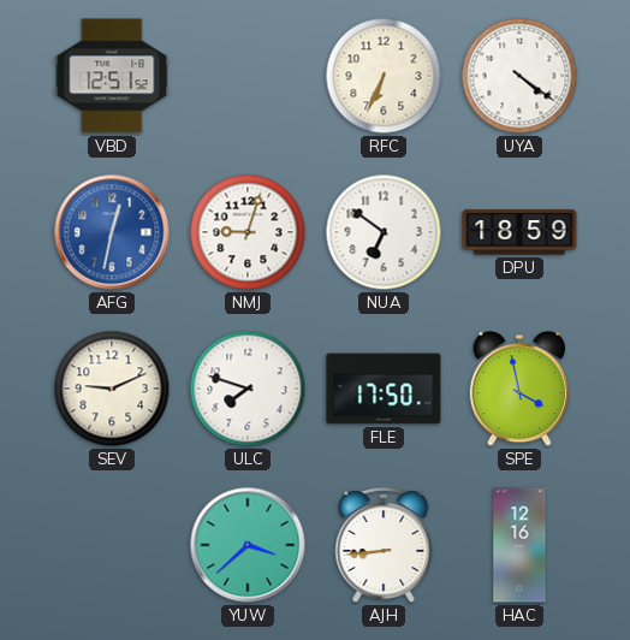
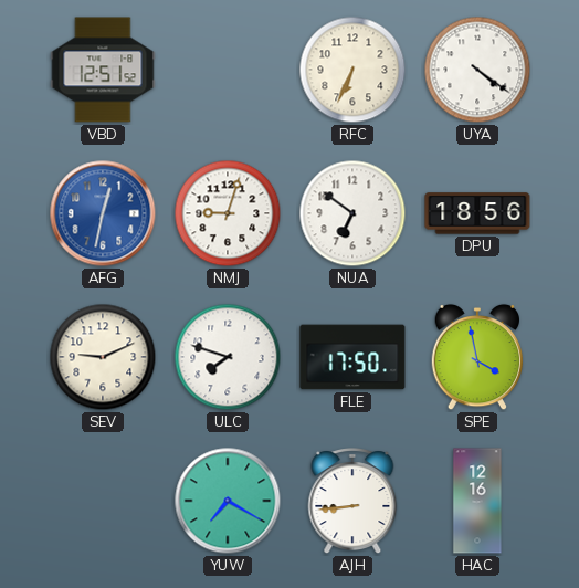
DPU: 18:59 -> 18:56
YUW: 3:38 -> 7:20
